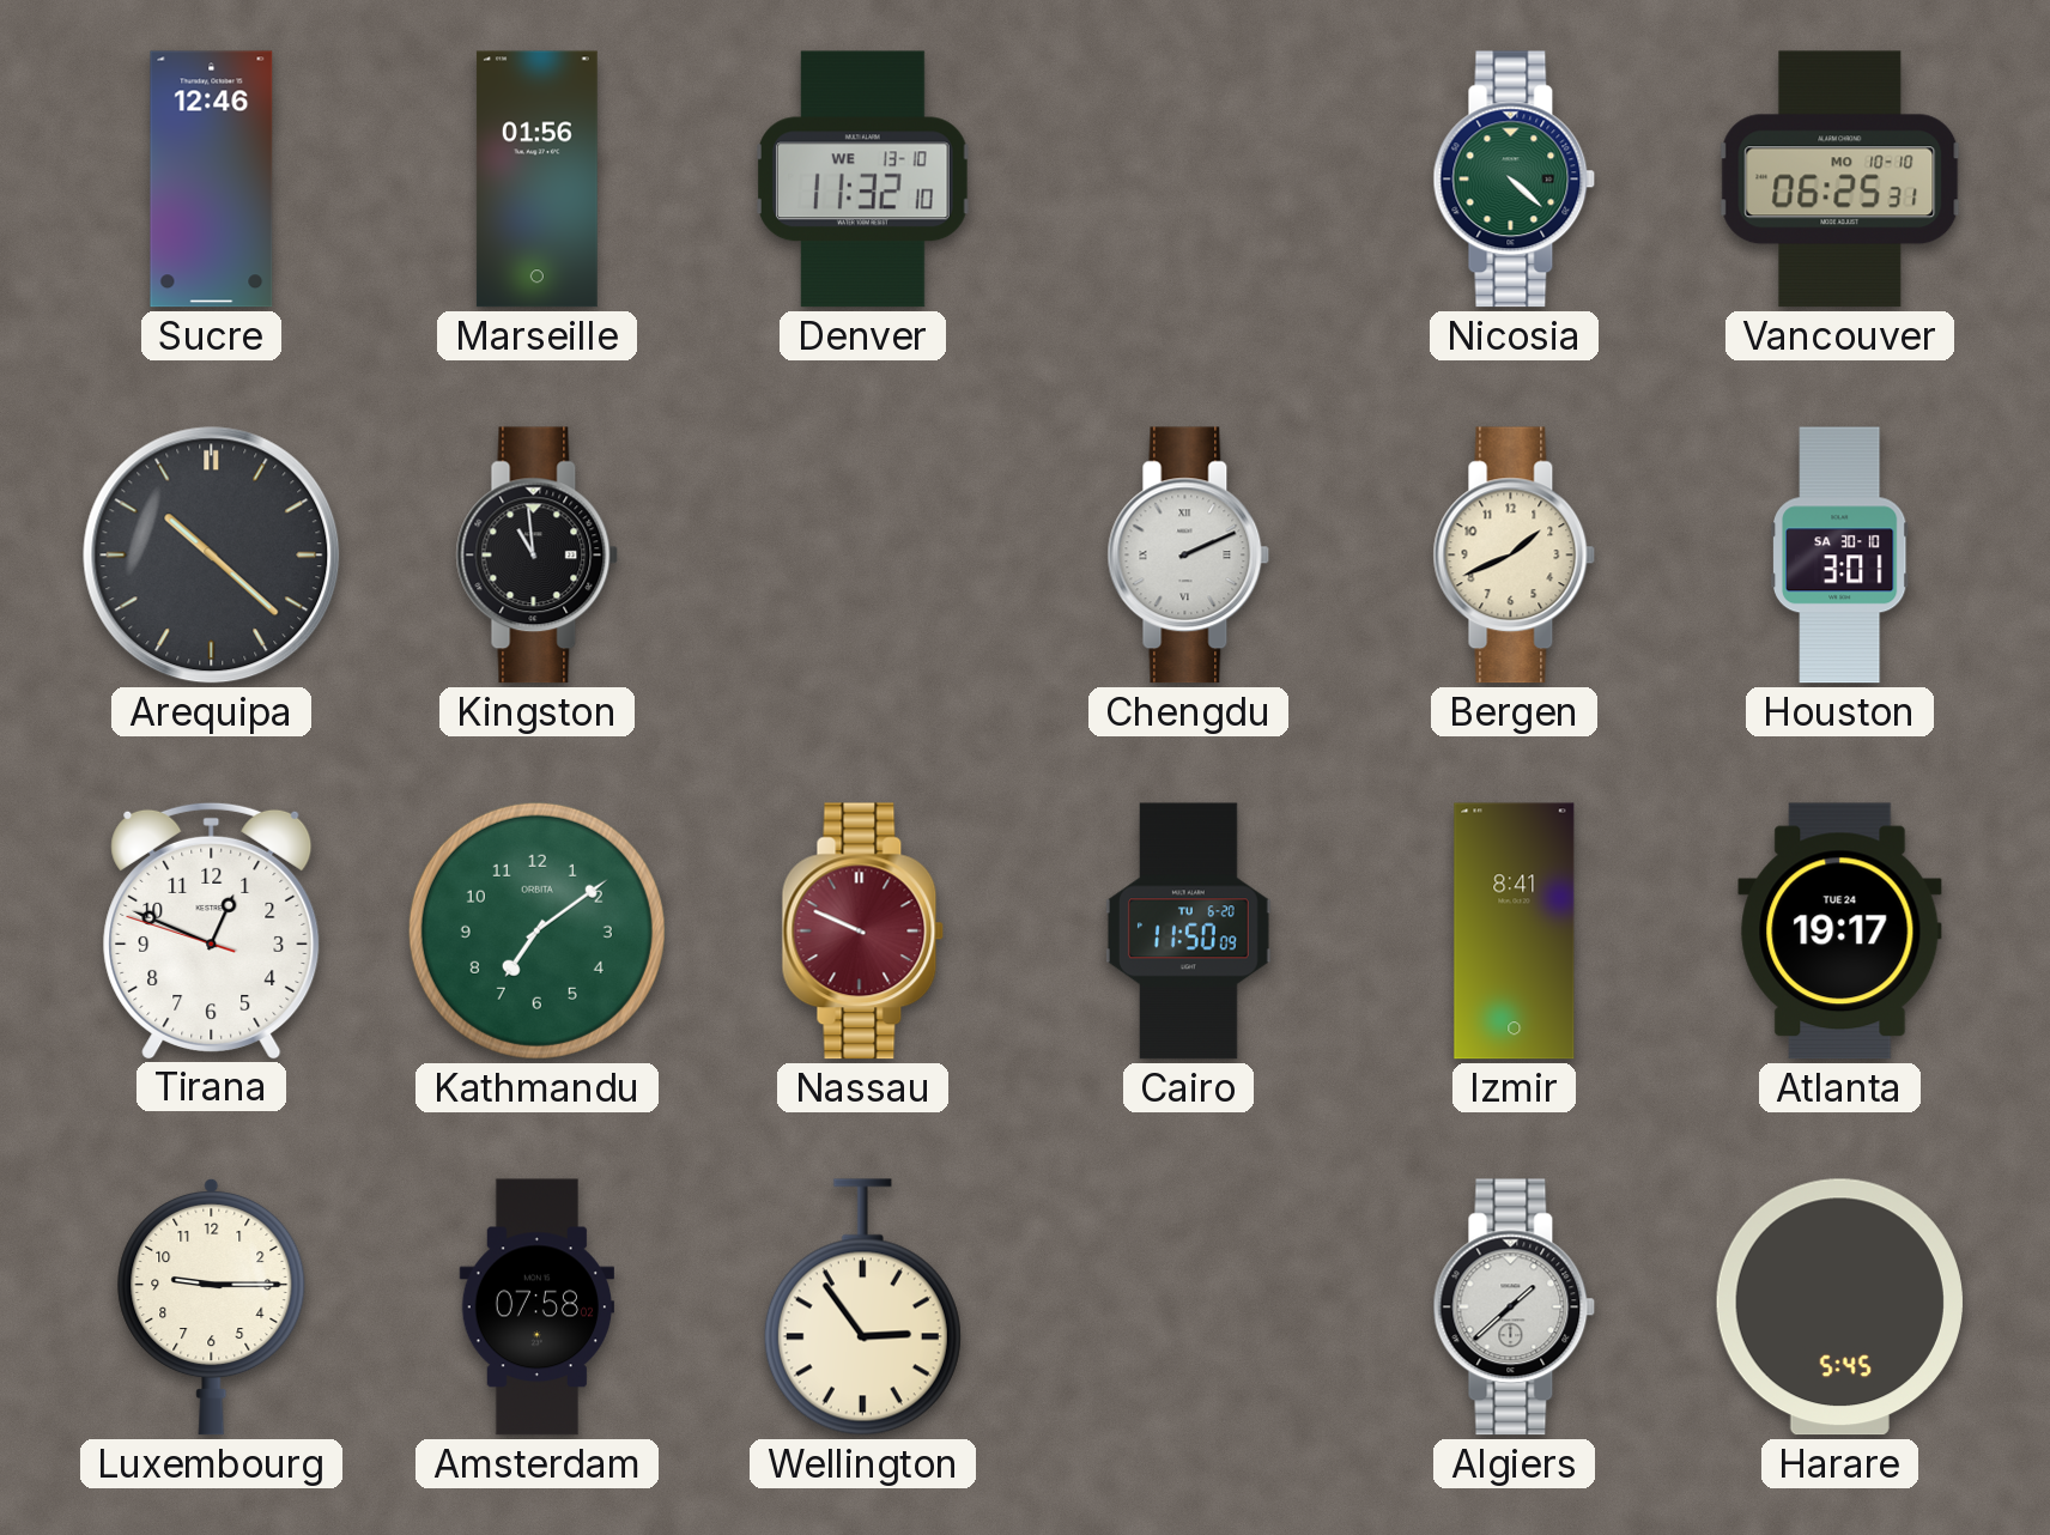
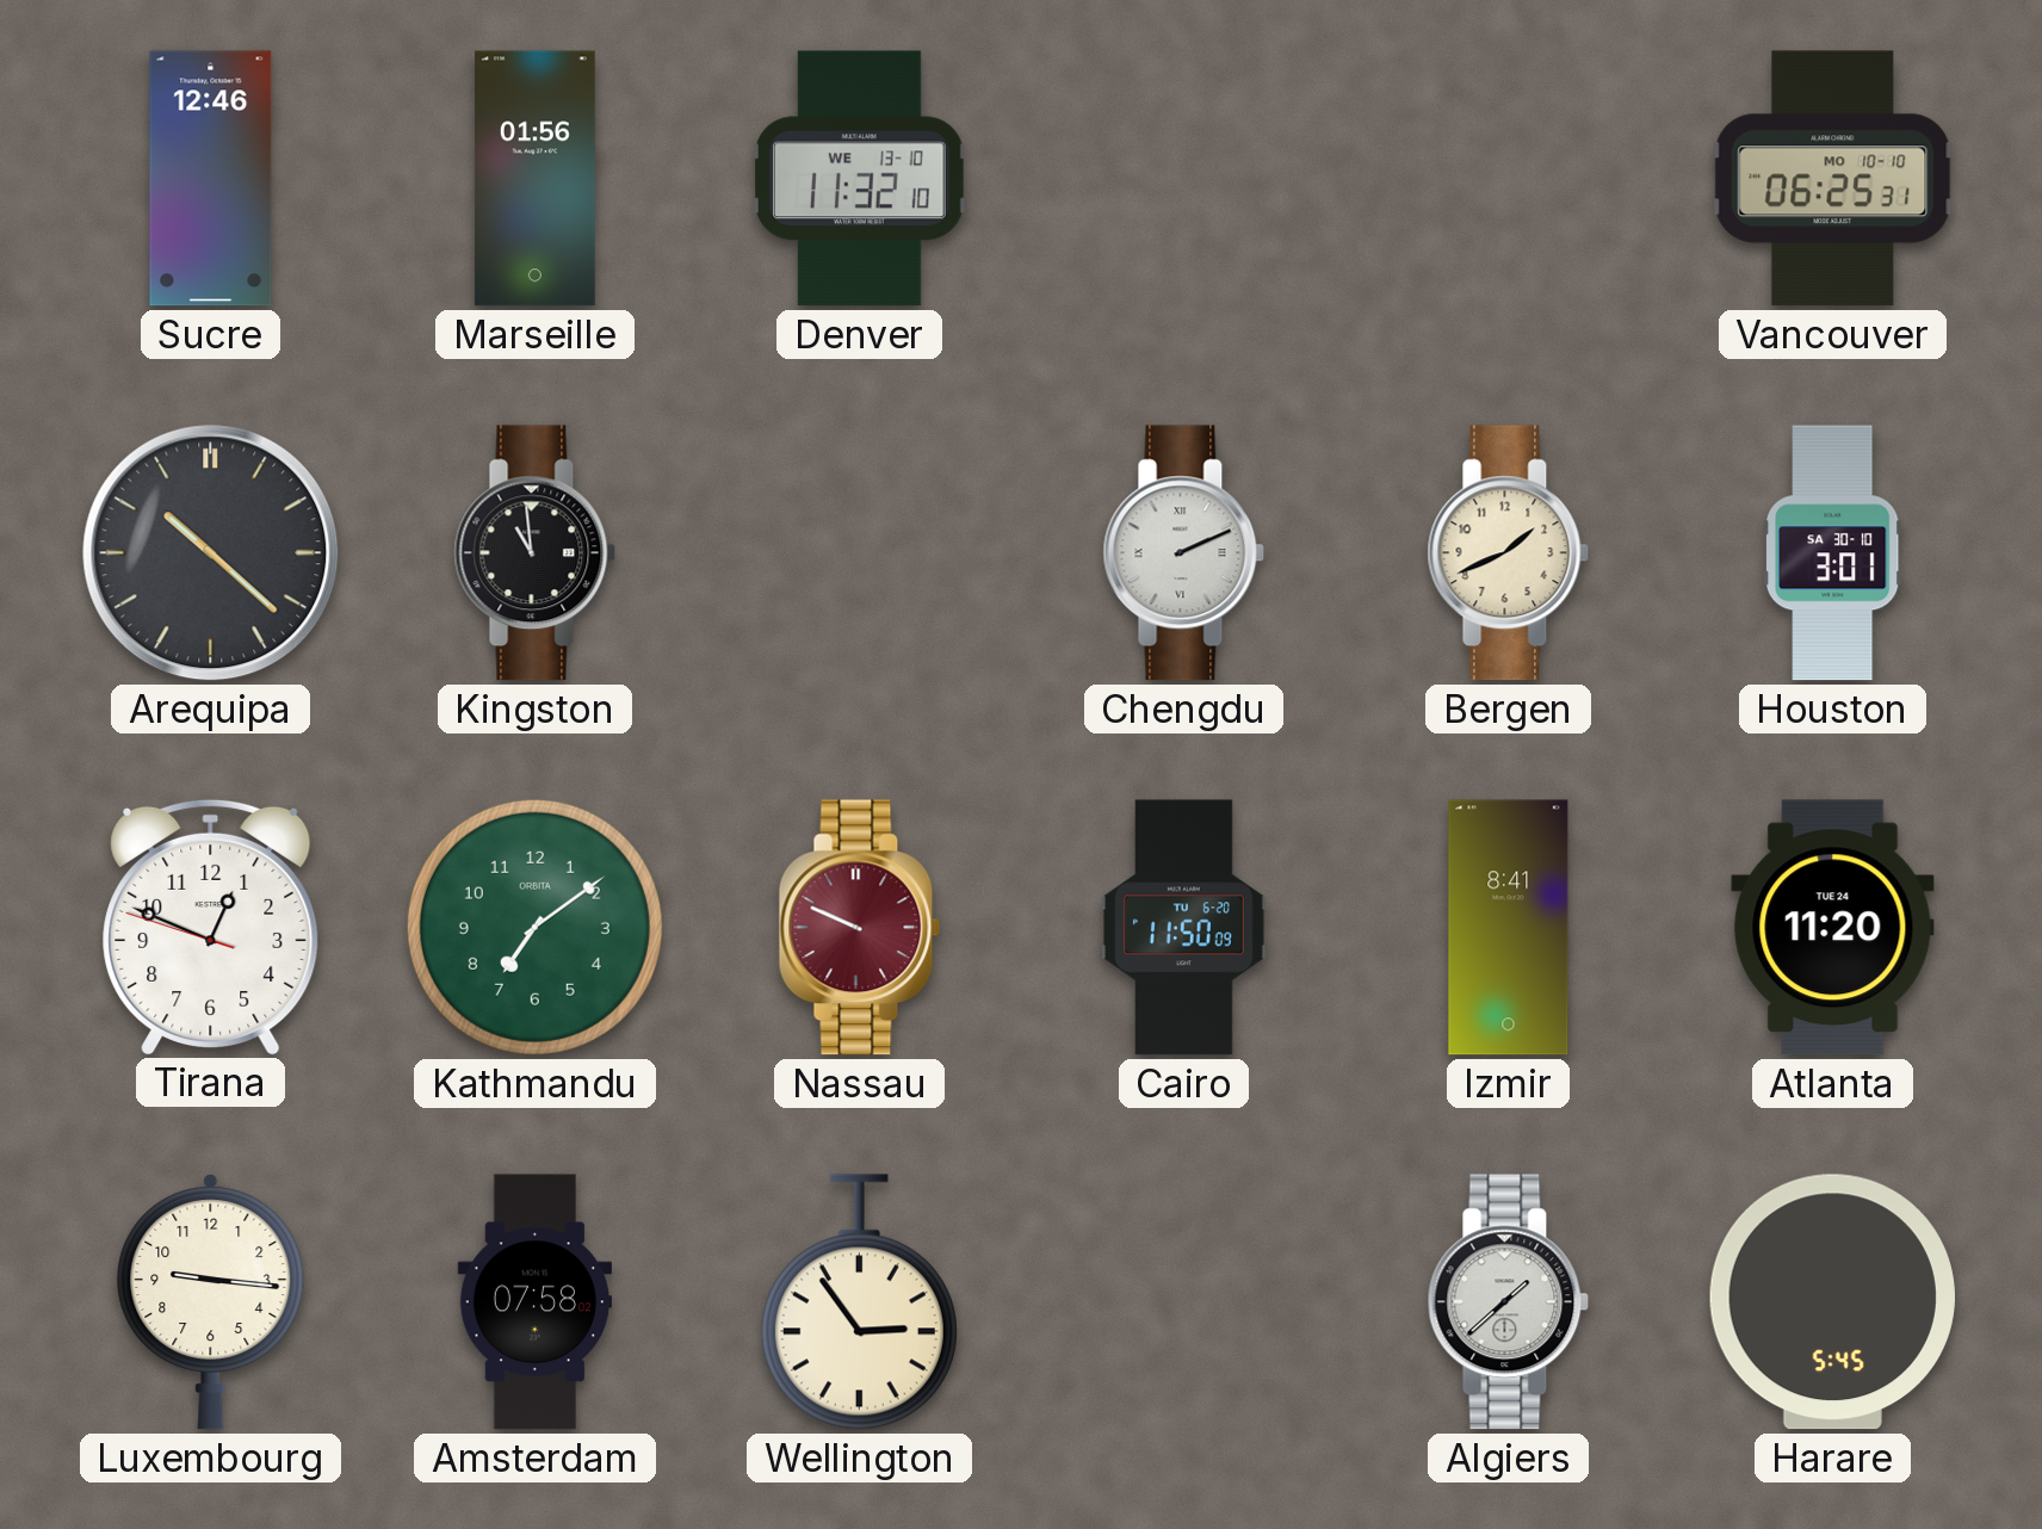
Nicosia: 4:22 -> none
Atlanta: 19:17 -> 11:20
Luxembourg: 9:15 -> 9:16
